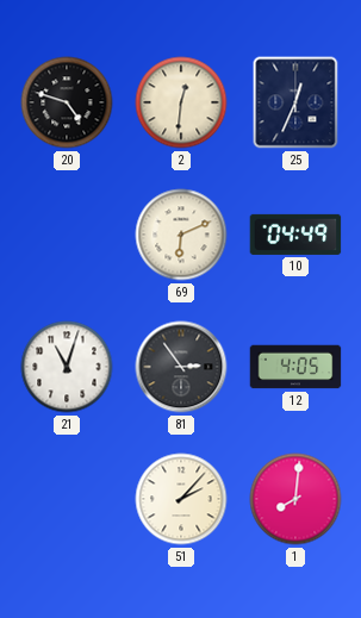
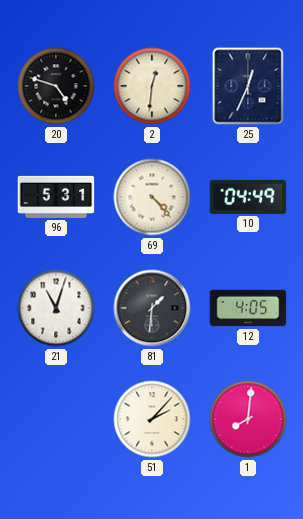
96: none -> 5:31
69: 6:11 -> 4:23
81: 2:54 -> 1:31
